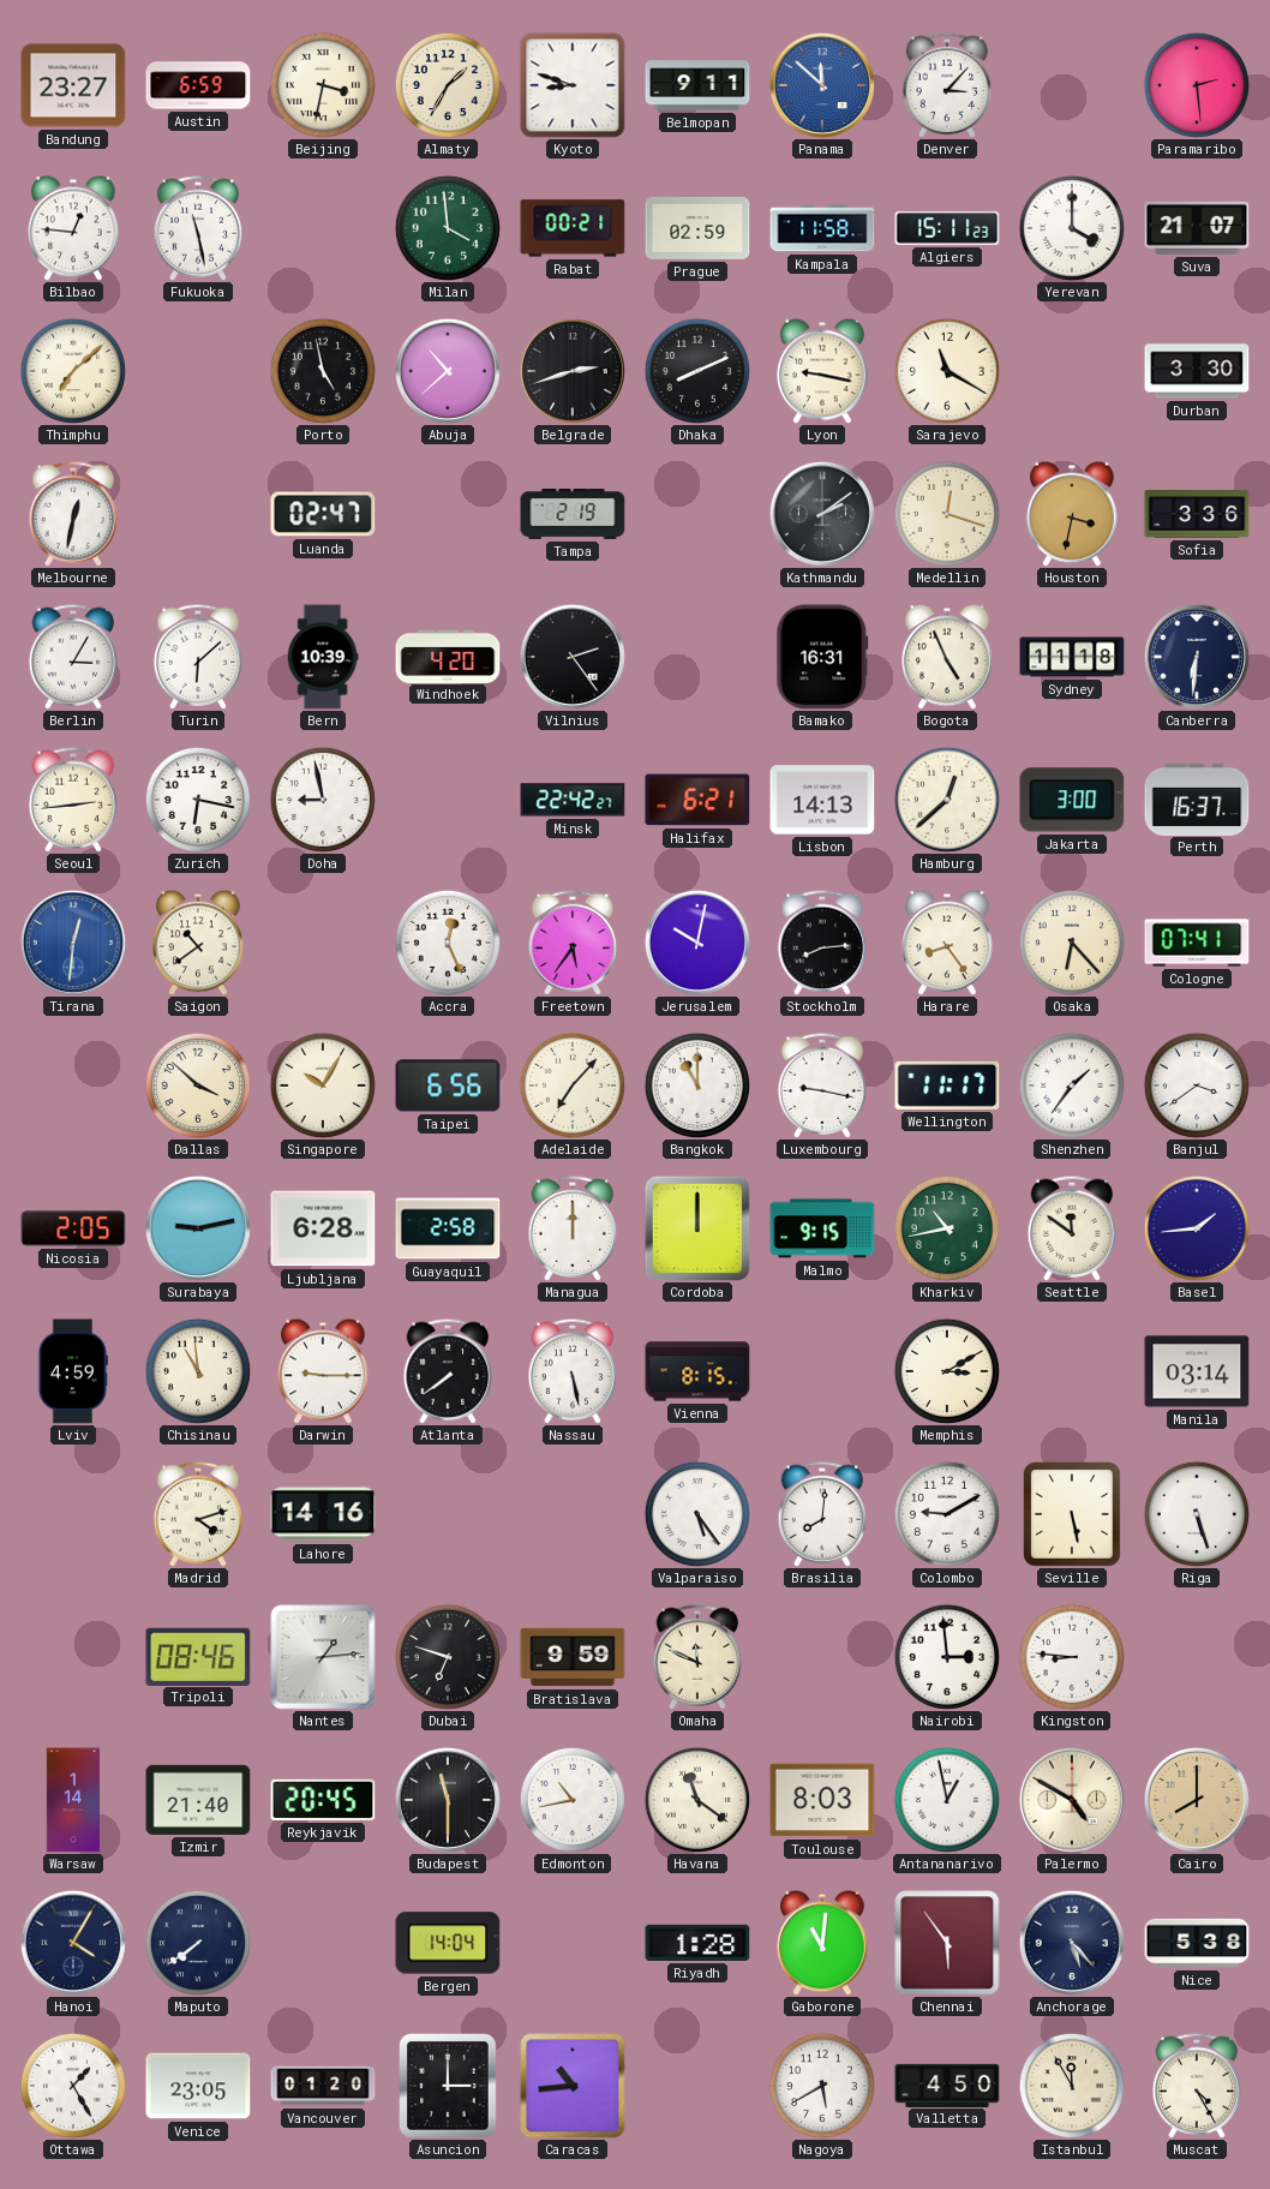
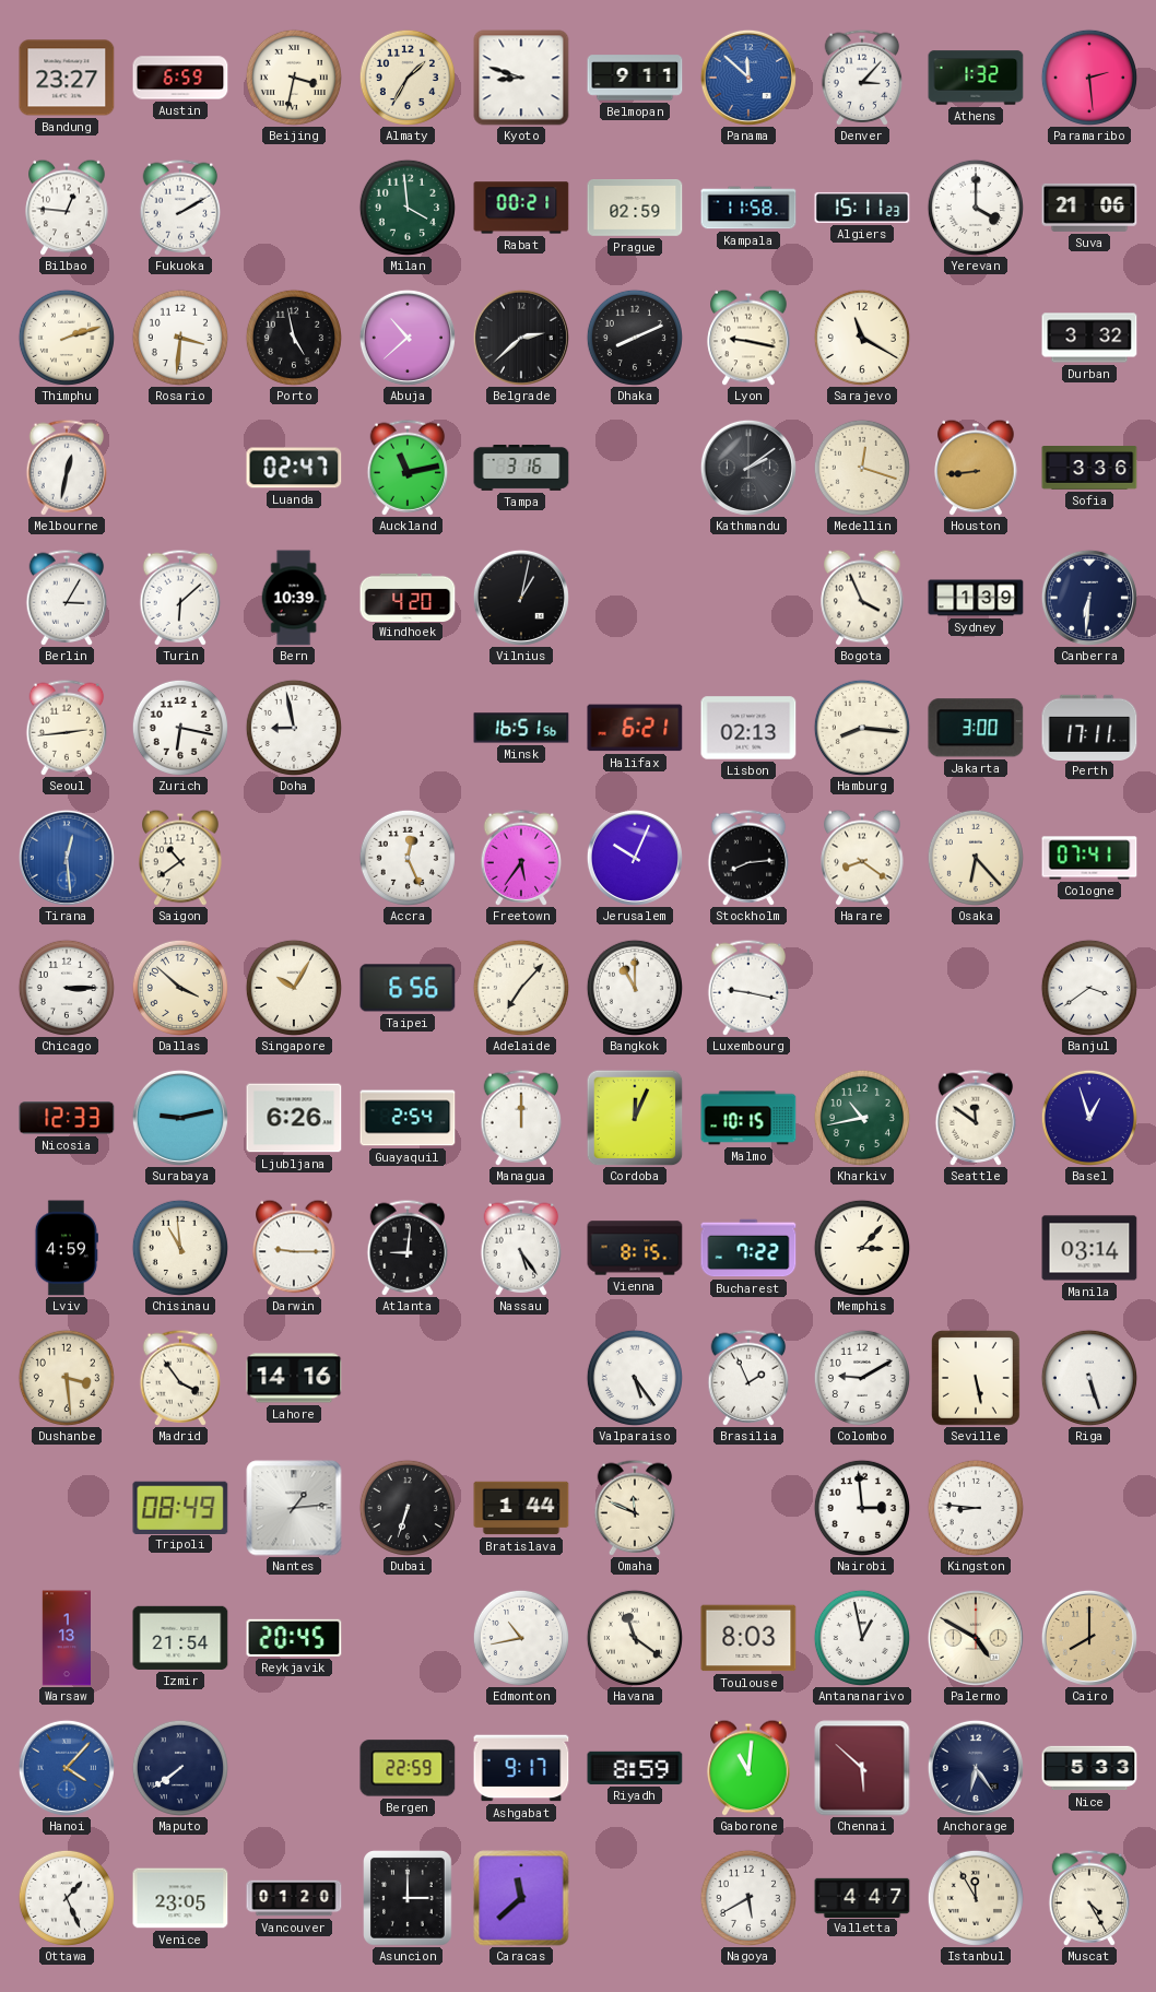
Athens: none -> 1:32
Fukuoka: 11:28 -> 2:10
Suva: 21:07 -> 21:06
Thimphu: 7:08 -> 2:12
Rosario: none -> 3:31
Belgrade: 2:42 -> 2:38
Durban: 3:30 -> 3:32
Auckland: none -> 11:13
Tampa: 2:19 -> 3:16
Houston: 3:32 -> 8:44
Vilnius: 2:24 -> 1:02
Bamako: 16:31 -> none
Bogota: 4:56 -> 3:56
Sydney: 11:18 -> 1:39
Minsk: 22:42 -> 16:51
Lisbon: 14:13 -> 02:13
Hamburg: 12:38 -> 8:16
Perth: 16:37 -> 17:11
Tirana: 12:31 -> 12:29
Jerusalem: 10:02 -> 10:04
Harare: 8:24 -> 8:21
Chicago: none -> 3:15
Wellington: 11:17 -> none
Shenzhen: 1:36 -> none
Nicosia: 2:05 -> 12:33
Ljubljana: 6:28 -> 6:26
Guayaquil: 2:58 -> 2:54
Cordoba: 12:00 -> 12:04
Malmo: 9:15 -> 10:15
Basel: 1:44 -> 12:57
Atlanta: 7:39 -> 9:01
Nassau: 5:28 -> 5:24
Bucharest: none -> 7:22
Memphis: 3:10 -> 3:07
Dushanbe: none -> 3:29
Madrid: 4:12 -> 3:54
Brasilia: 8:01 -> 1:56
Tripoli: 08:46 -> 08:49
Dubai: 6:48 -> 6:33
Bratislava: 9:59 -> 1:44
Warsaw: 1:14 -> 1:13
Izmir: 21:40 -> 21:54
Budapest: 11:30 -> none
Hanoi: 4:05 -> 4:07
Hanoi dial: navy -> blue
Bergen: 14:04 -> 22:59
Ashgabat: none -> 9:17
Riyadh: 1:28 -> 8:59
Chennai: 5:54 -> 5:52
Anchorage: 5:23 -> 6:24
Nice: 5:38 -> 5:33
Ottawa: 1:25 -> 1:26
Caracas: 10:44 -> 11:38
Valletta: 4:50 -> 4:47
